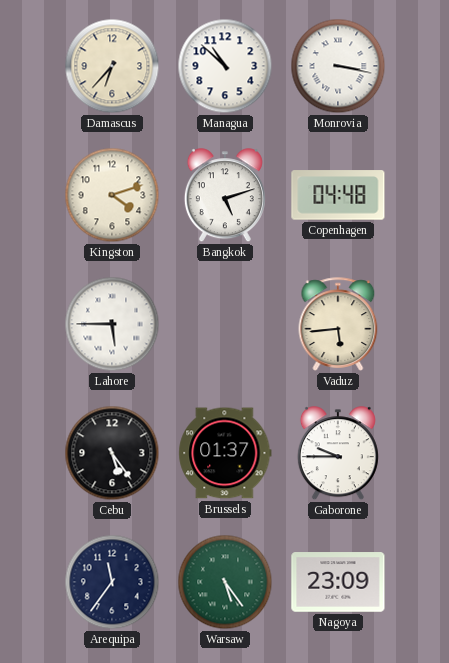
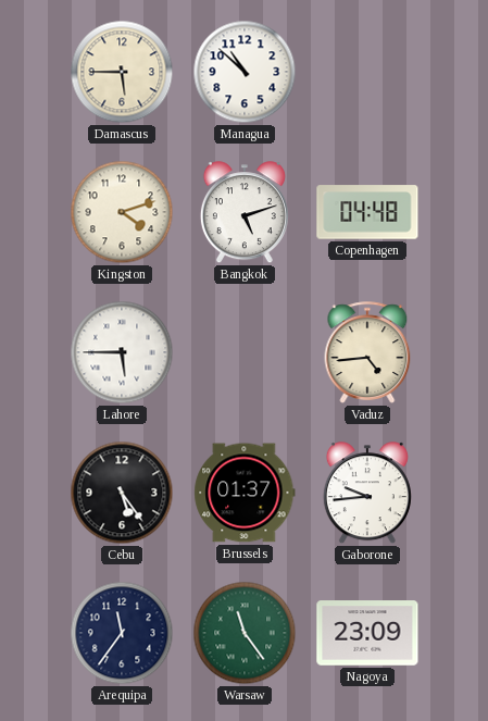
Damascus: 6:37 -> 5:45
Monrovia: 3:17 -> none
Vaduz: 5:44 -> 4:44
Gaborone: 9:45 -> 9:44
Warsaw: 5:24 -> 11:24
